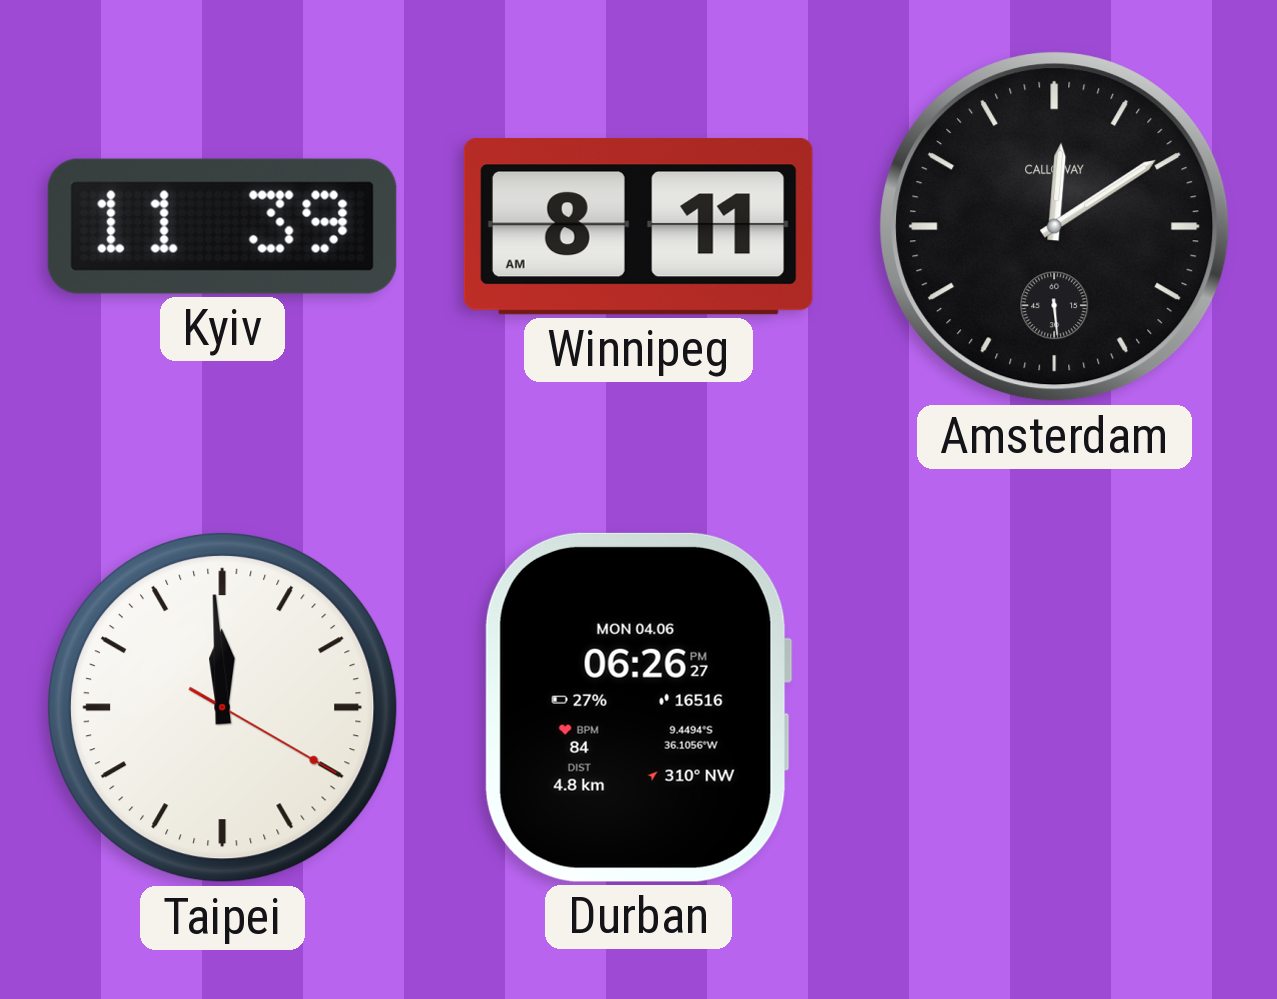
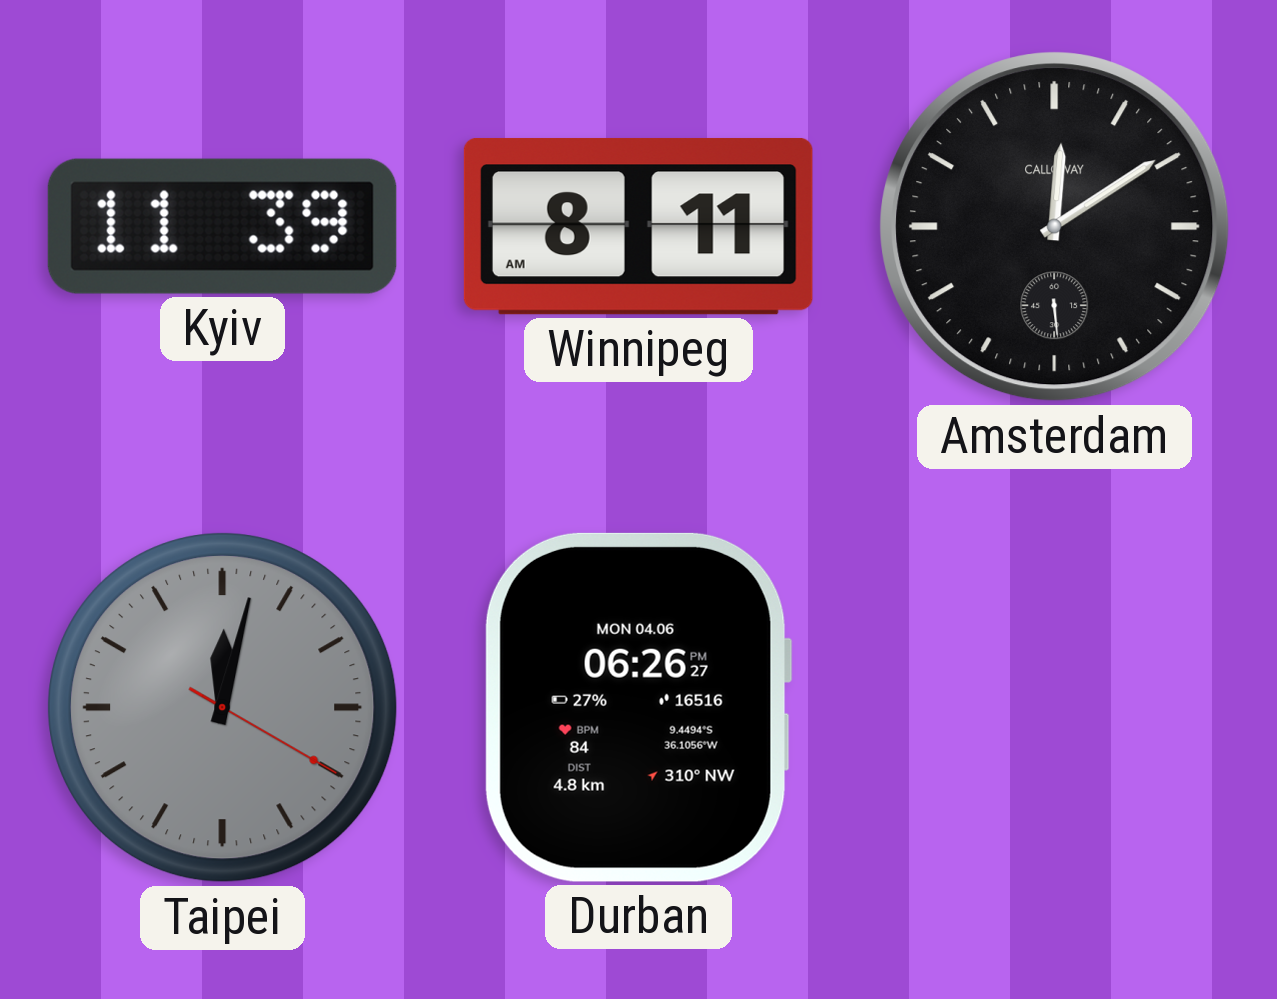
Taipei: 11:59 -> 12:02
Taipei dial: white -> grey
